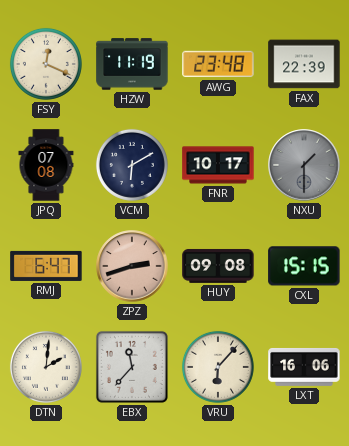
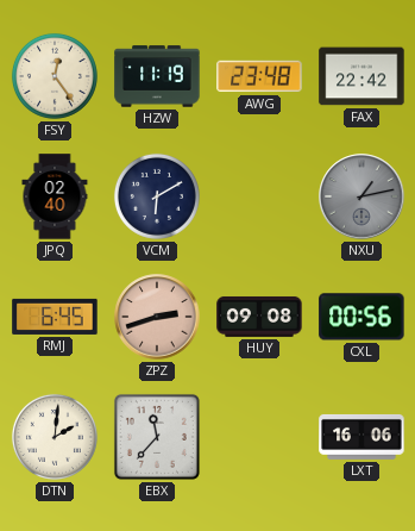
FSY: 12:19 -> 12:24
FAX: 22:39 -> 22:42
JPQ: 07:08 -> 02:40
FNR: 10:17 -> none
NXU: 1:30 -> 1:13
RMJ: 6:47 -> 6:45
CXL: 15:15 -> 00:56
VRU: 6:07 -> none
